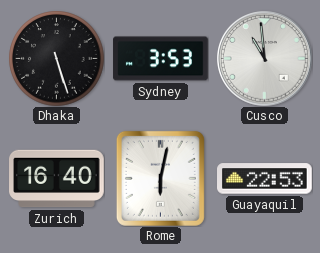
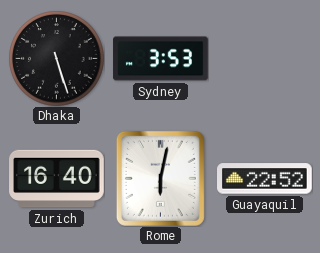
Cusco: 10:59 -> none
Guayaquil: 22:53 -> 22:52
